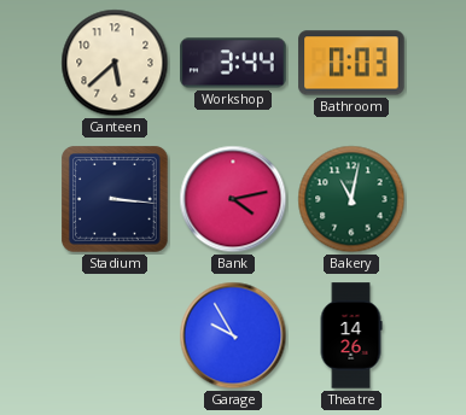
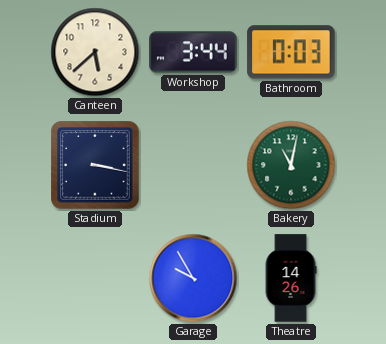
Stadium: 3:16 -> 3:17
Bank: 4:13 -> none
